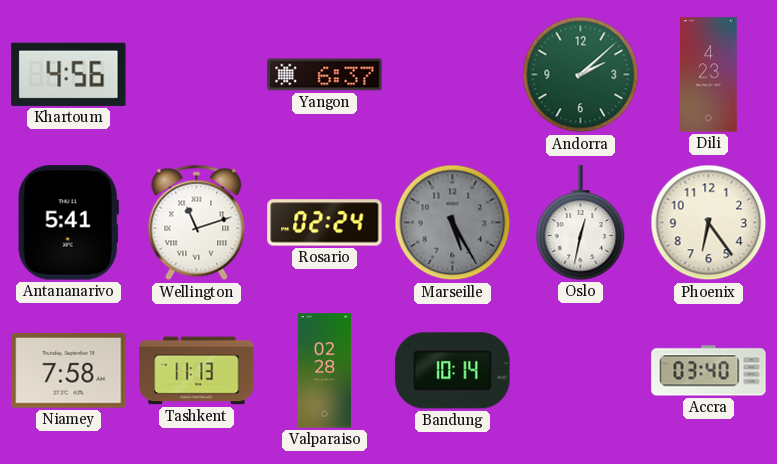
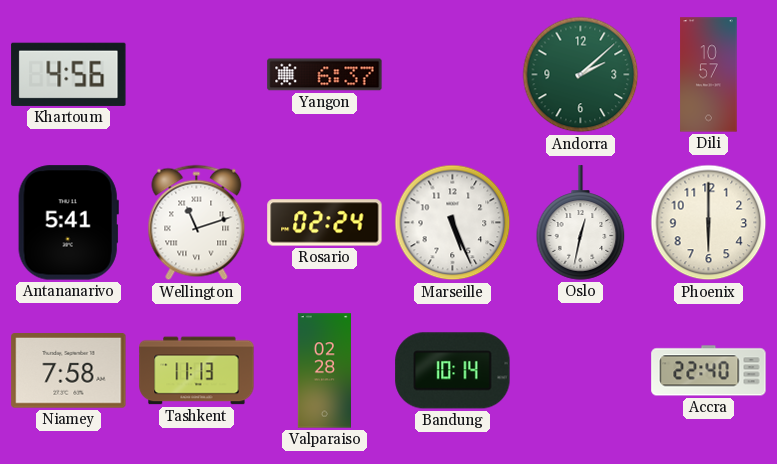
Dili: 4:23 -> 10:57
Marseille: 5:25 -> 5:26
Marseille dial: grey -> white
Phoenix: 6:24 -> 6:00
Accra: 03:40 -> 22:40
